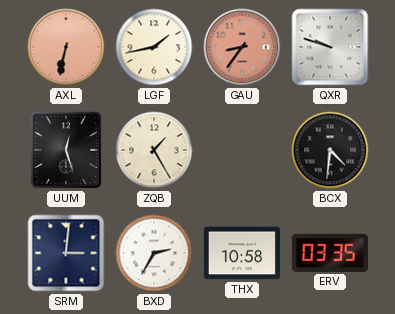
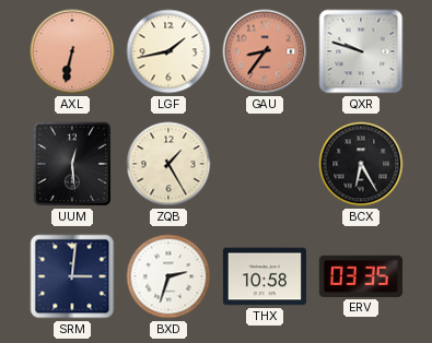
UUM: 12:27 -> 12:29
BCX: 4:31 -> 6:25
BXD: 2:35 -> 2:33
